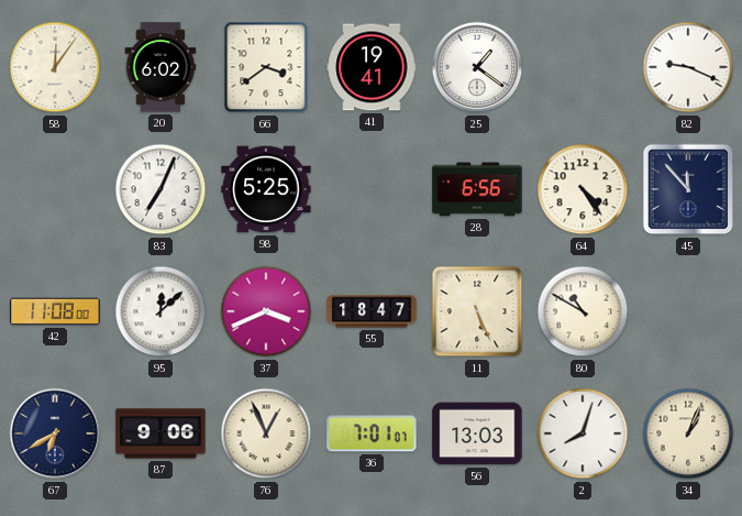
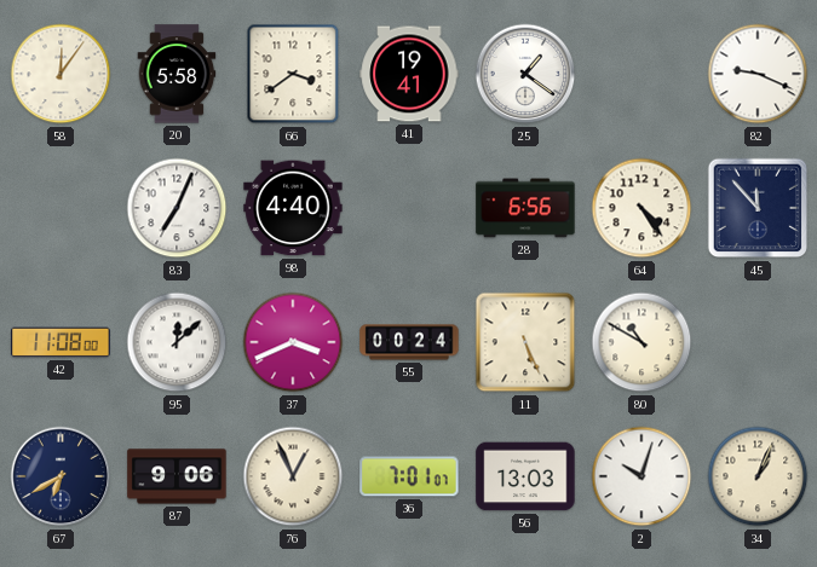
20: 6:02 -> 5:58
98: 5:25 -> 4:40
55: 18:47 -> 00:24
2: 8:03 -> 10:03
